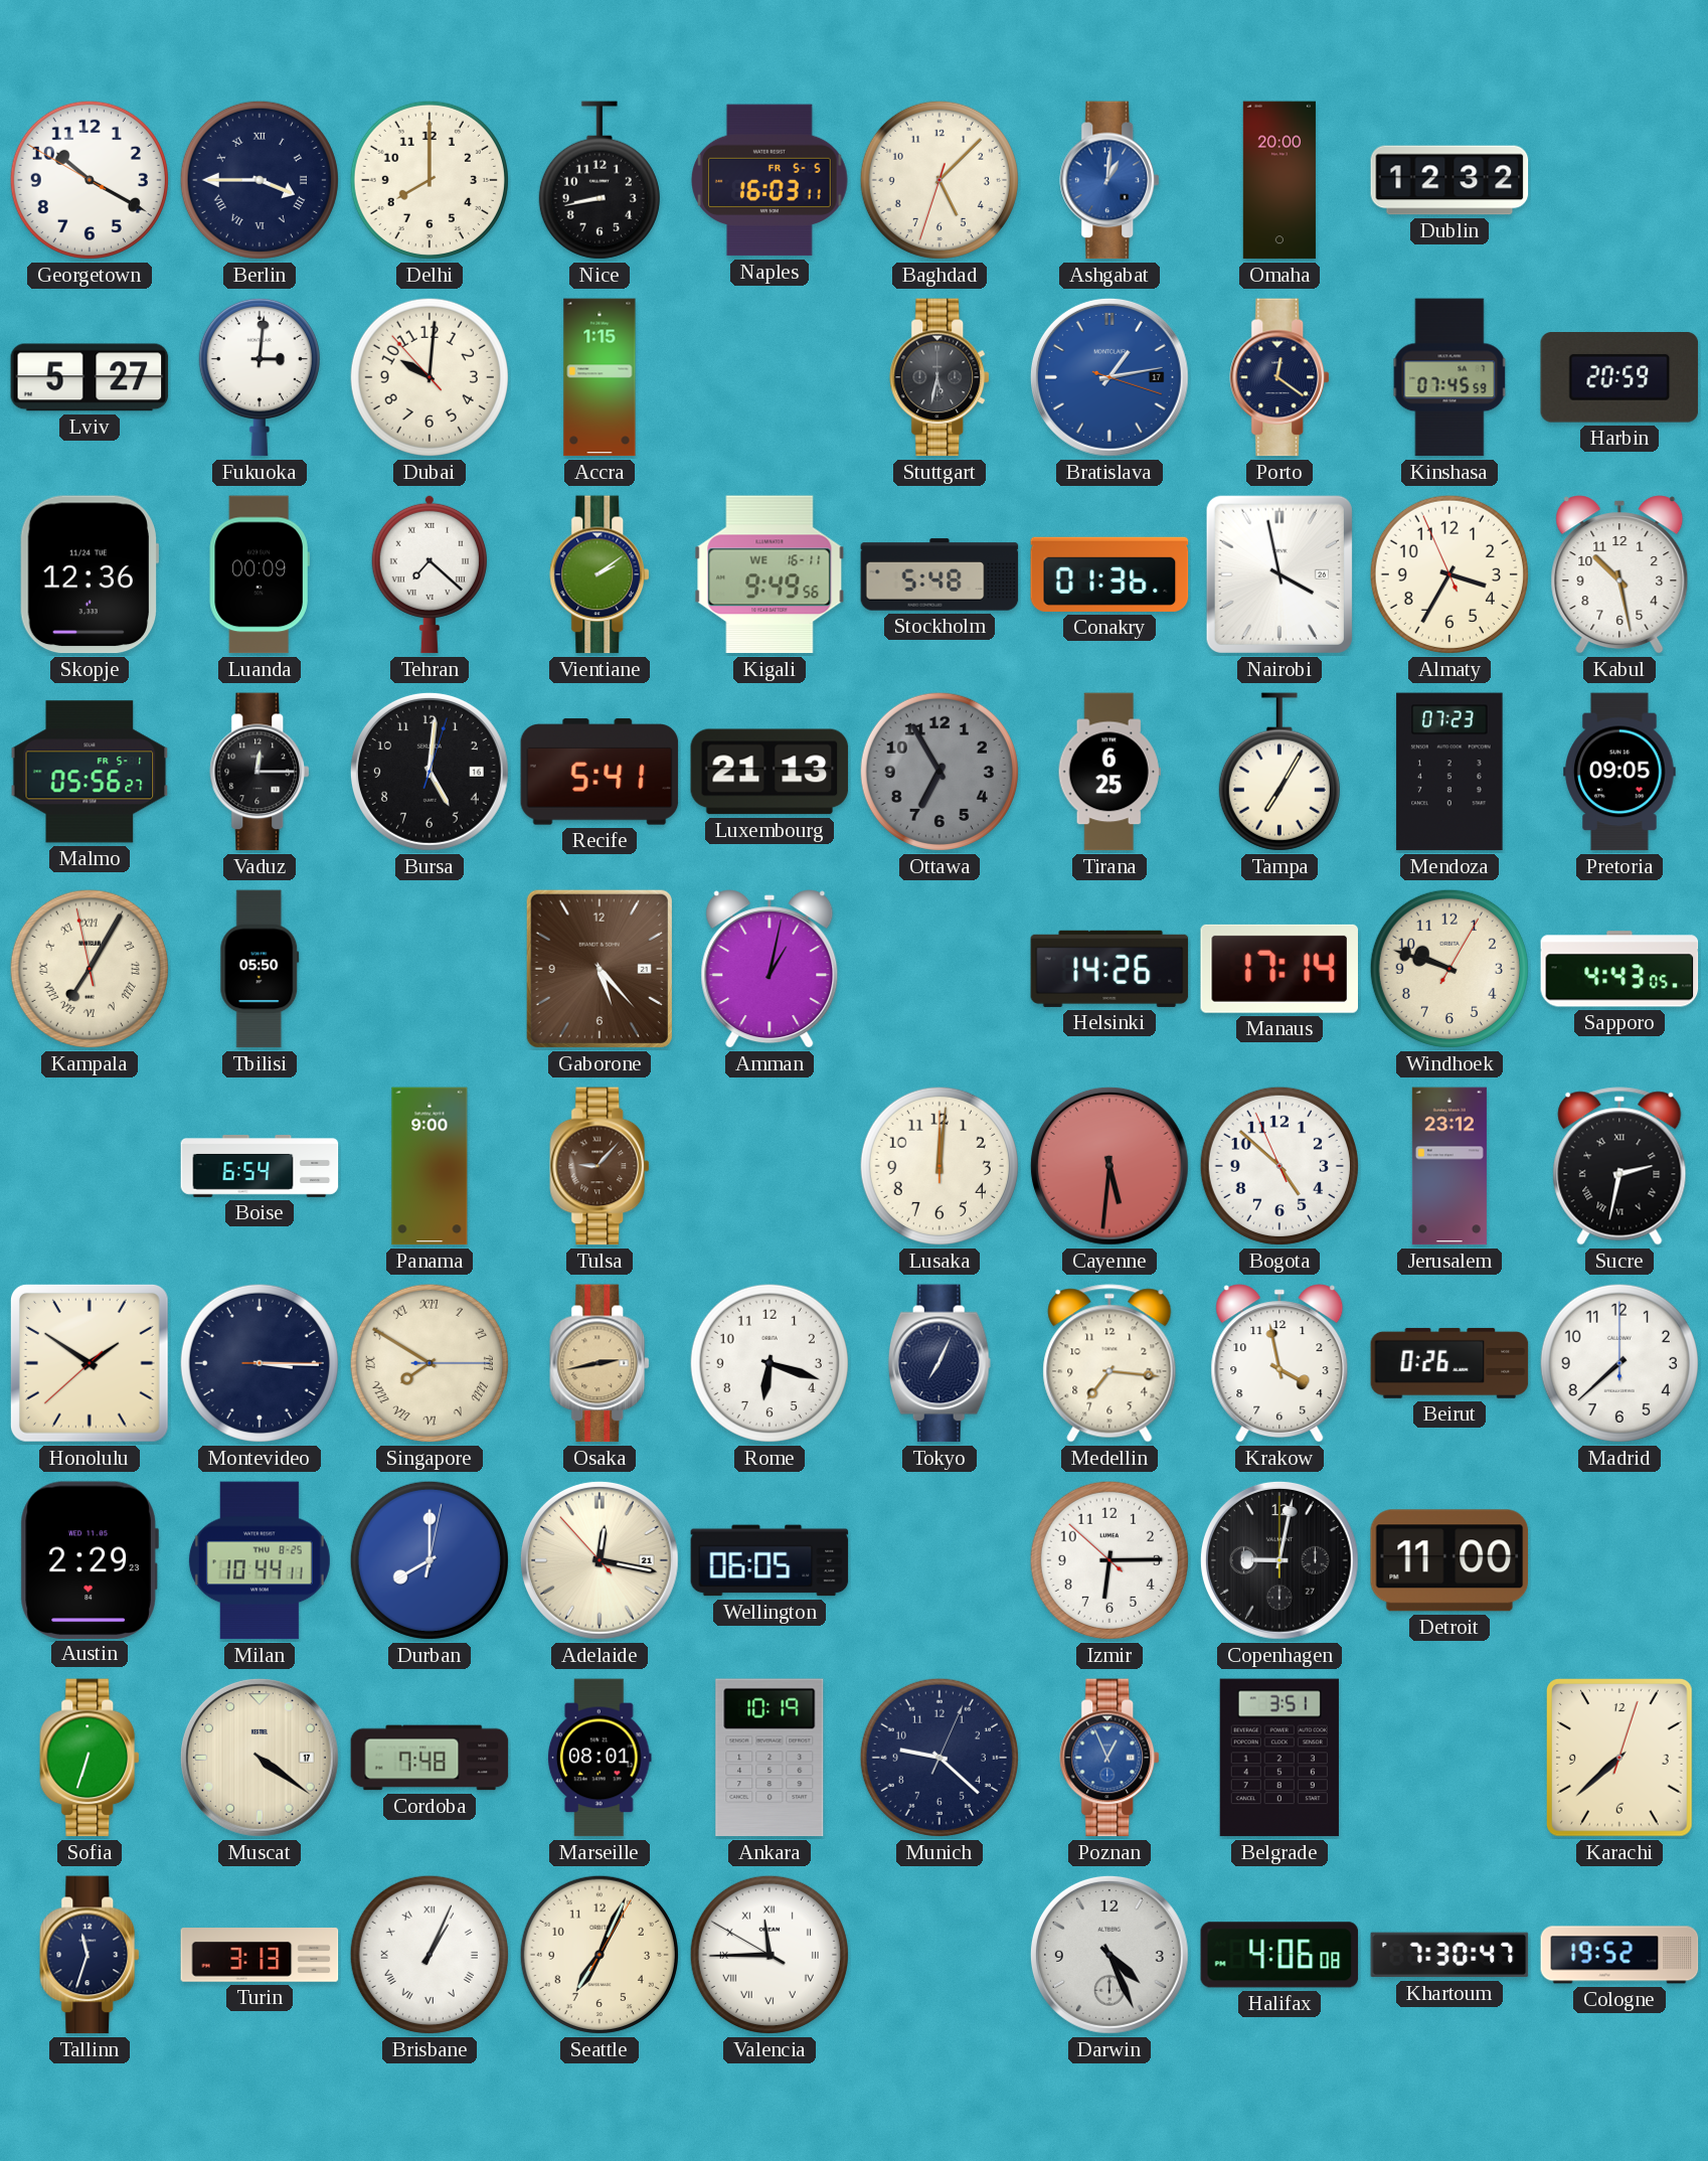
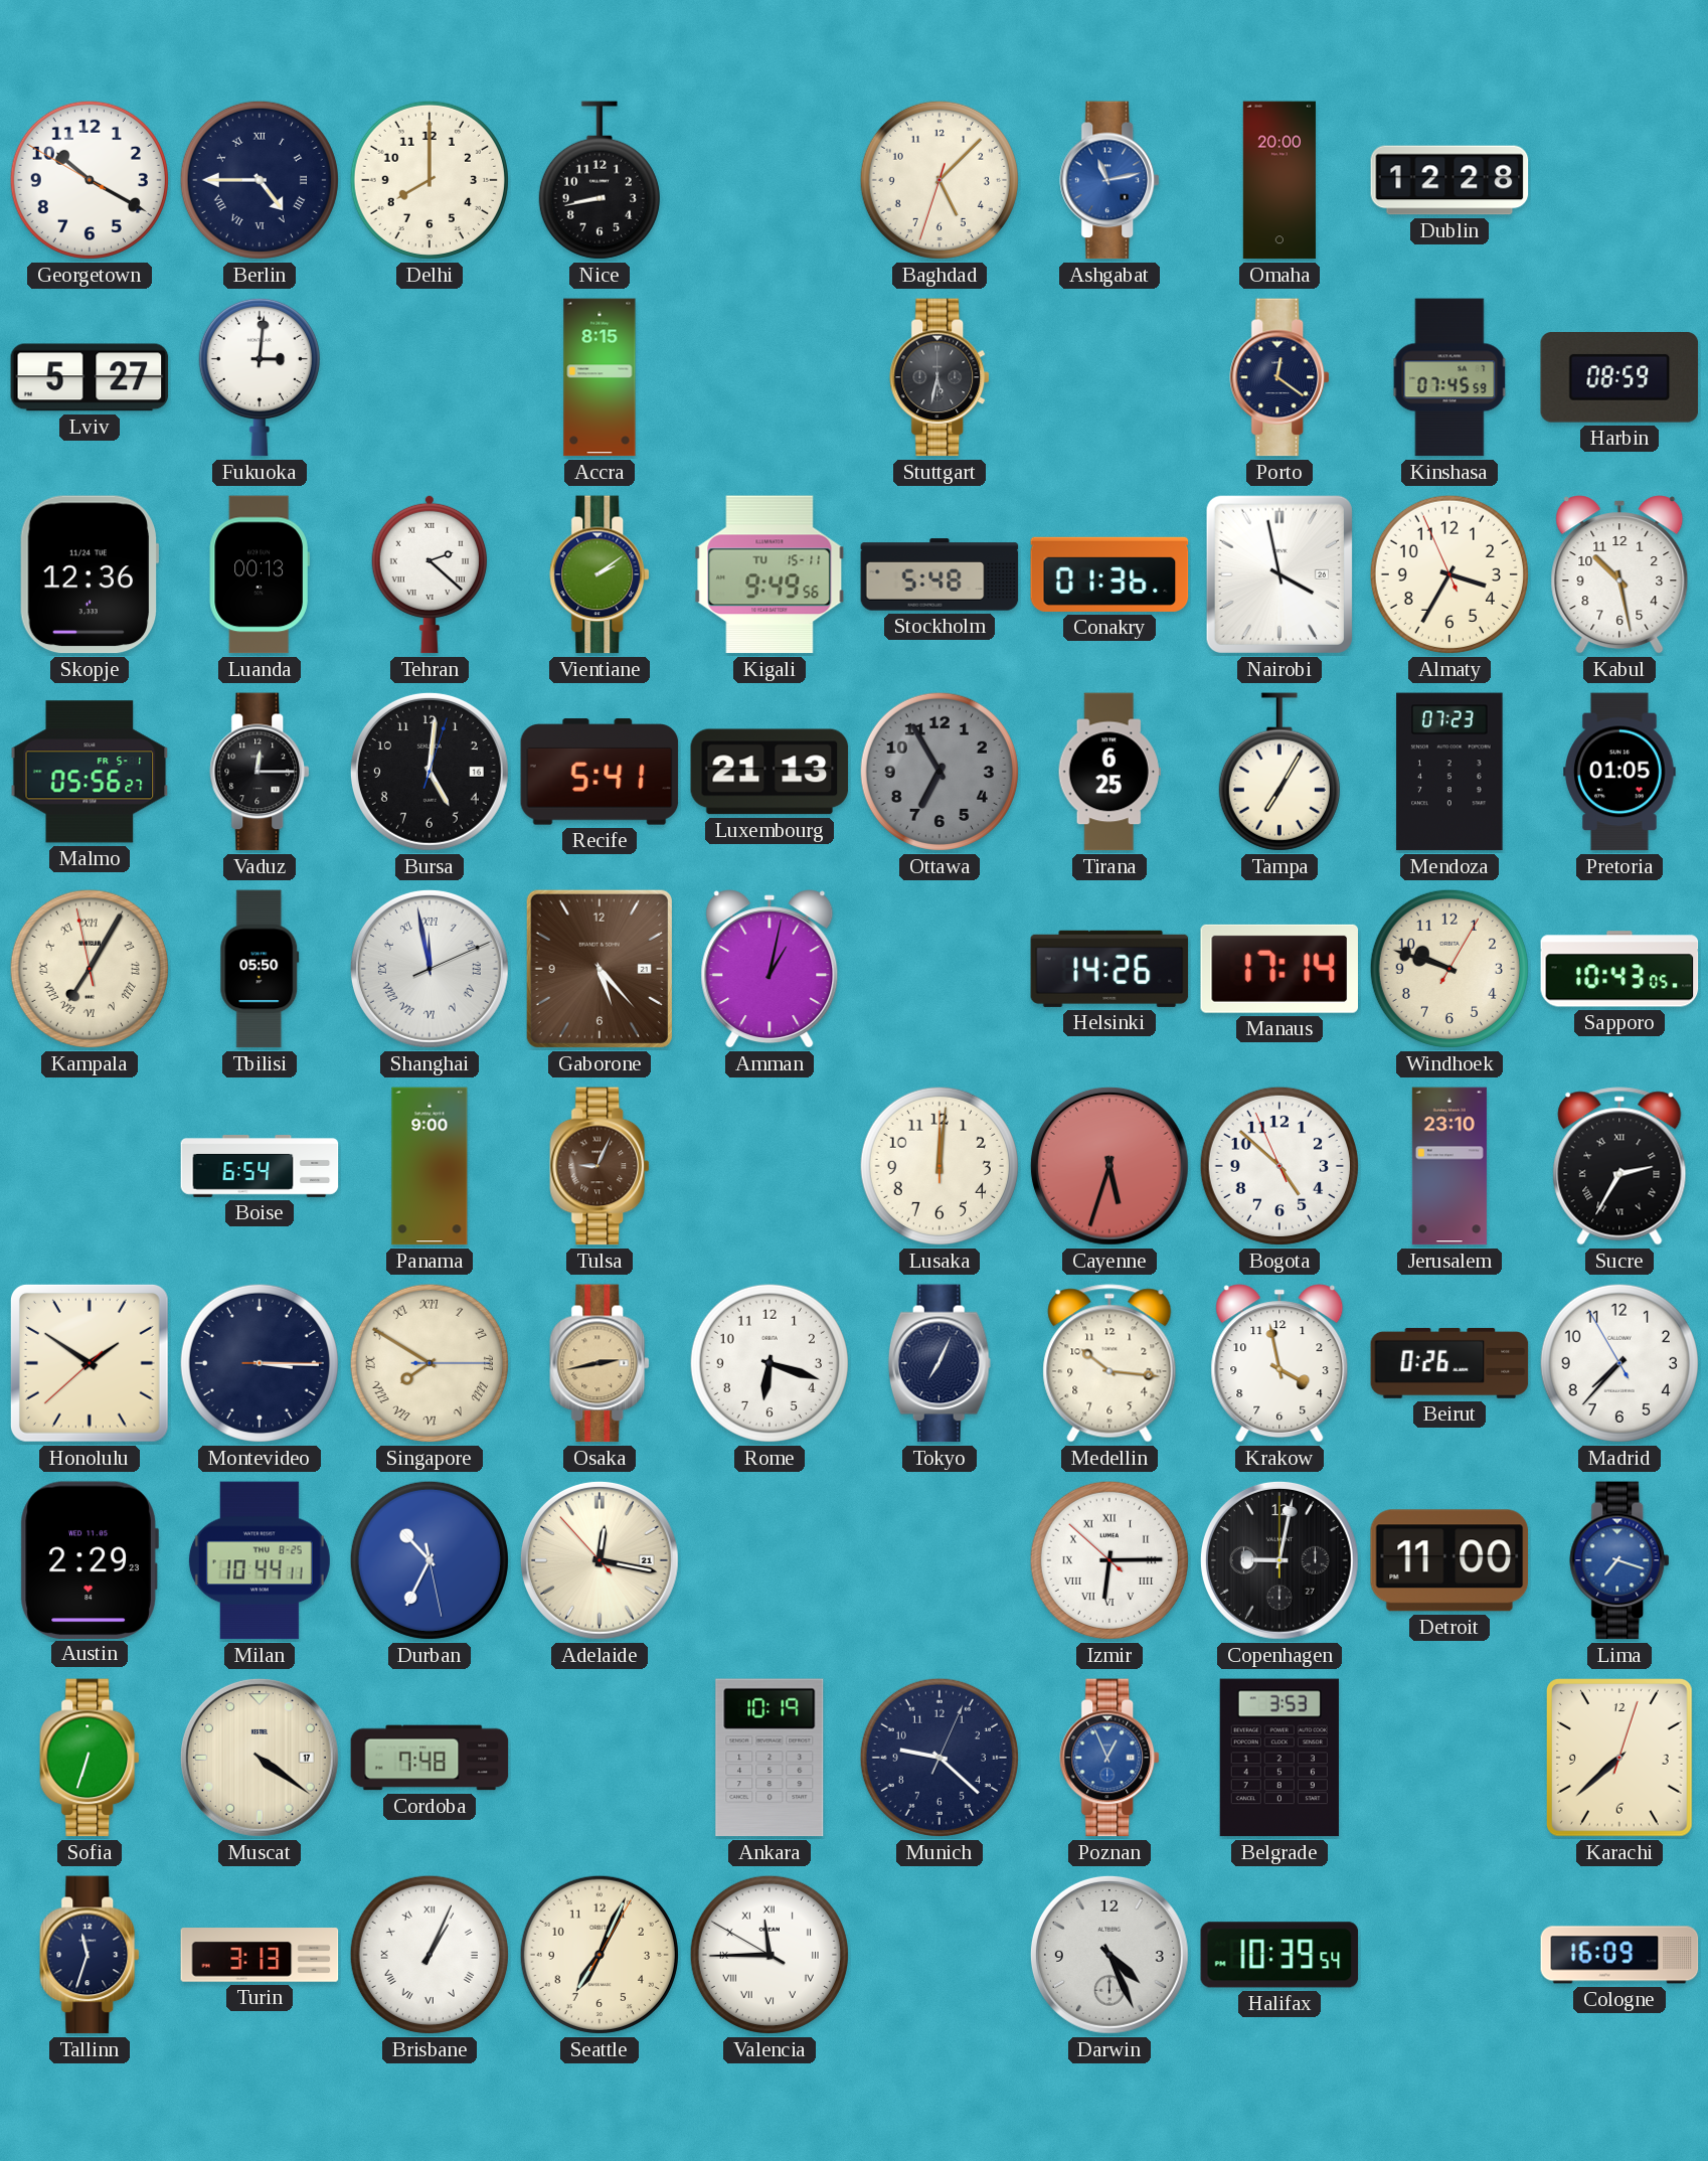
Berlin: 3:45 -> 4:45
Naples: 16:03 -> none
Ashgabat: 1:01 -> 11:13
Dublin: 12:32 -> 12:28
Dubai: 10:00 -> none
Accra: 1:15 -> 8:15
Bratislava: 1:13 -> none
Harbin: 20:59 -> 08:59
Luanda: 00:09 -> 00:13
Tehran: 7:22 -> 2:22
Kigali date: WE 16-11 -> TU 15-11
Pretoria: 09:05 -> 01:05
Shanghai: none -> 11:58
Sapporo: 4:43 -> 10:43
Tulsa: 9:07 -> 9:04
Cayenne: 5:31 -> 5:33
Jerusalem: 23:12 -> 23:10
Sucre: 2:32 -> 2:35
Medellin: 7:16 -> 10:16
Madrid: 7:38 -> 7:36
Durban: 8:00 -> 10:34
Wellington: 06:05 -> none
Izmir numerals: Arabic -> Roman
Lima: none -> 7:18
Marseille: 08:01 -> none
Belgrade: 3:51 -> 3:53
Halifax: 4:06 -> 10:39
Khartoum: 7:30 -> none
Cologne: 19:52 -> 16:09
